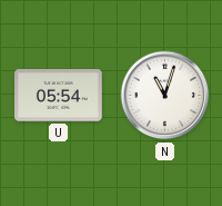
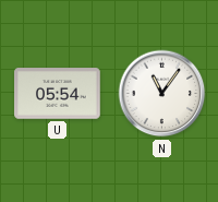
N: 11:03 -> 11:06
